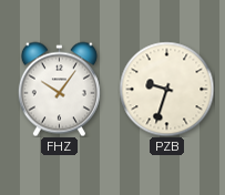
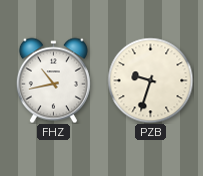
FHZ: 10:06 -> 10:43
